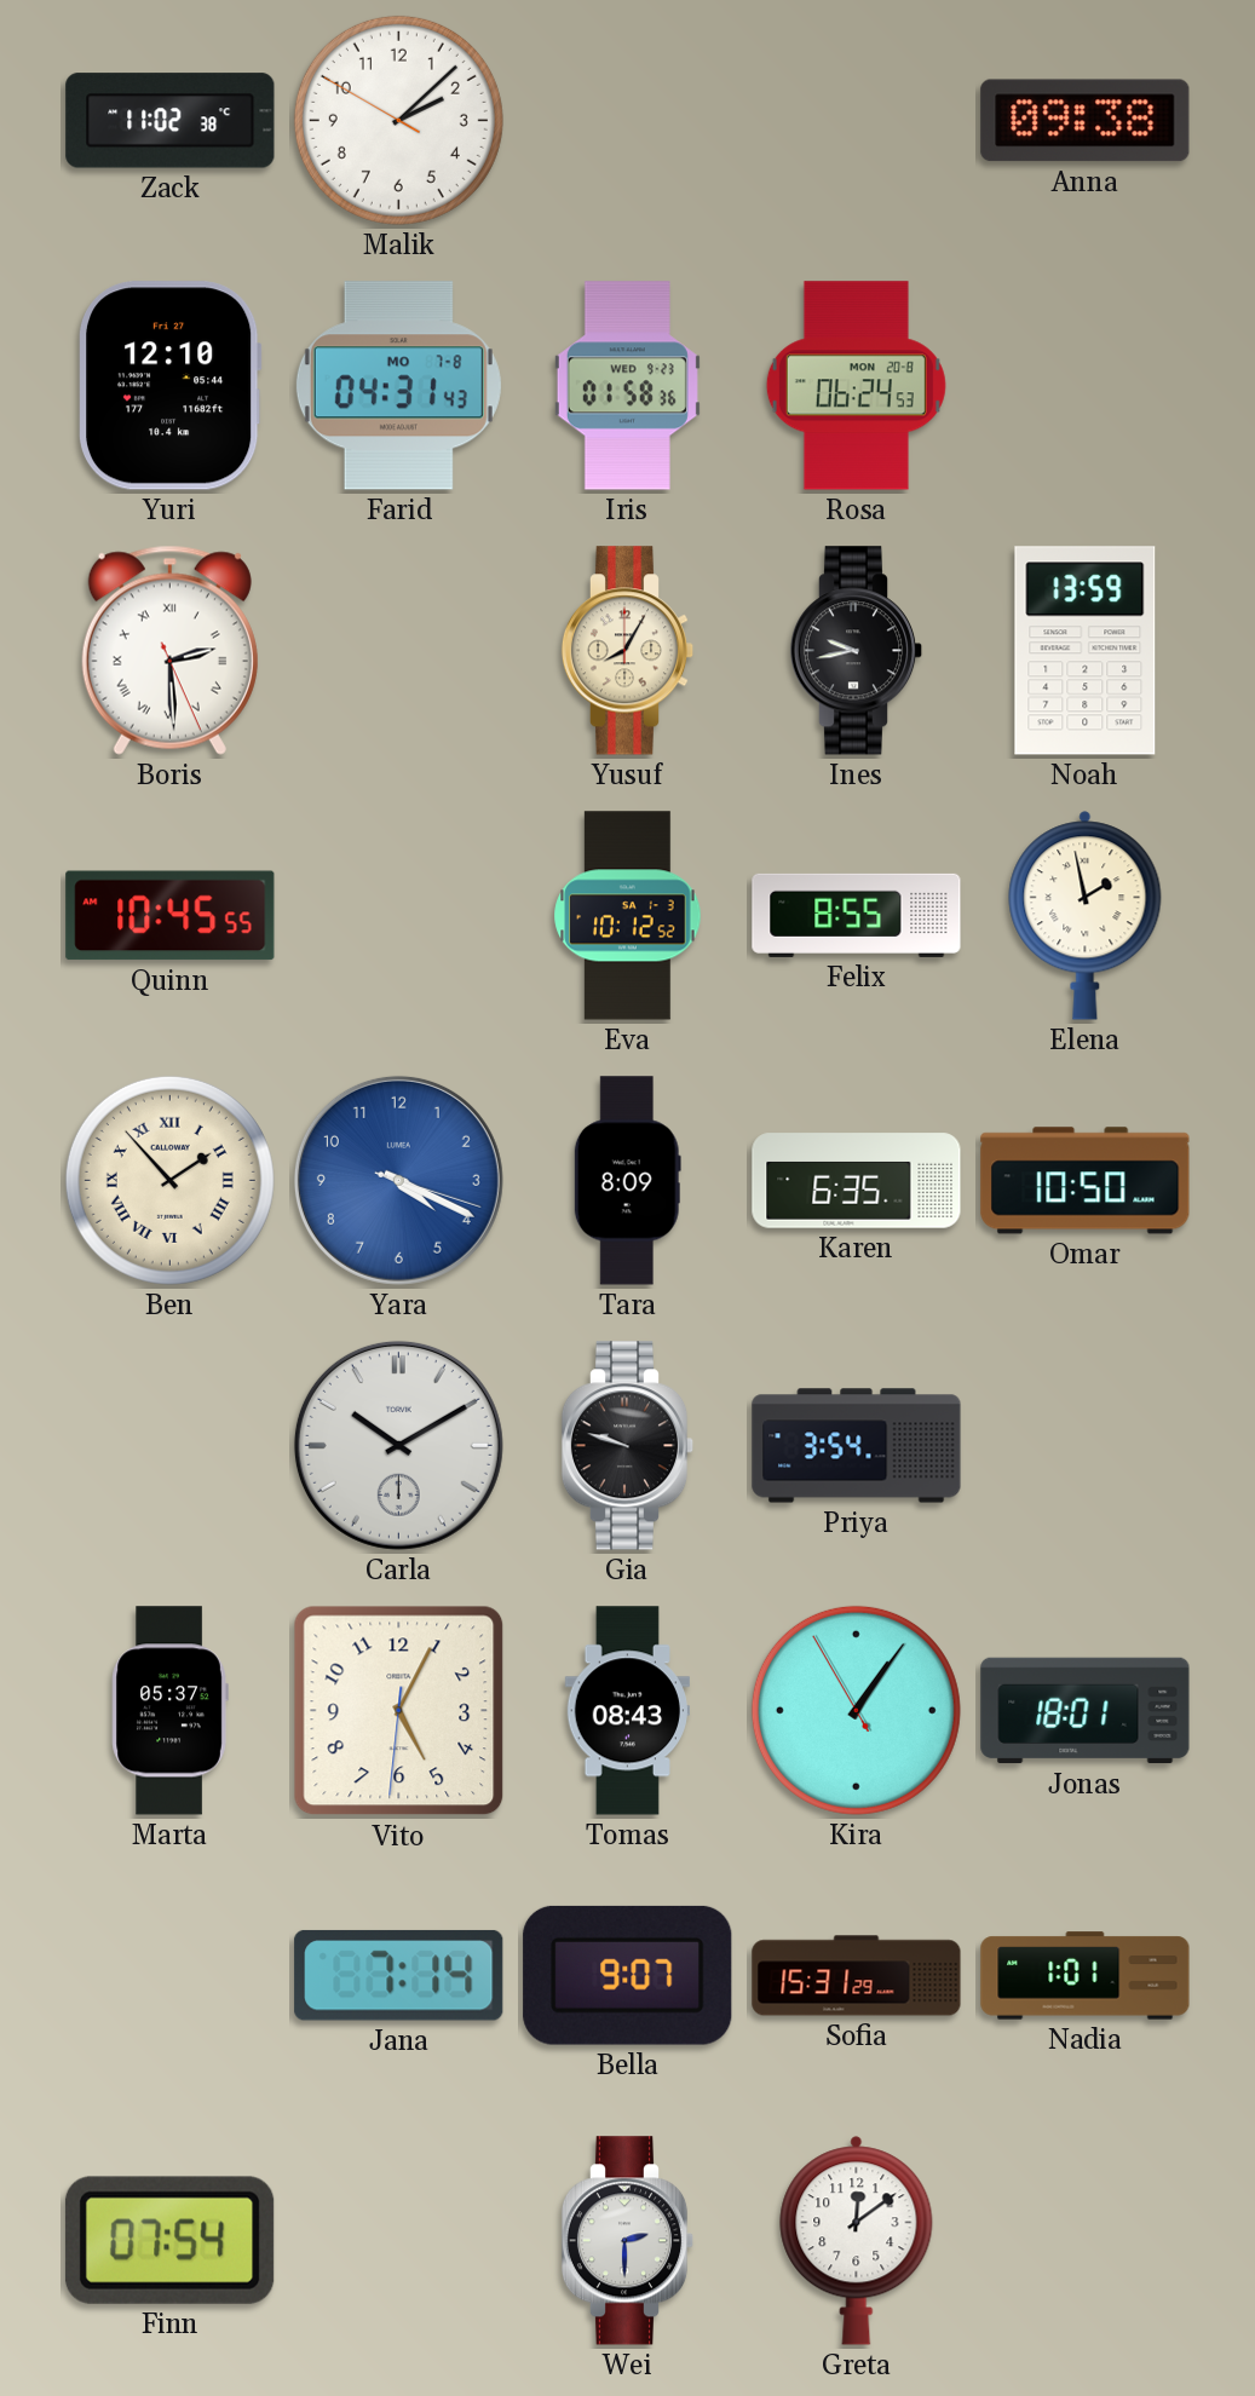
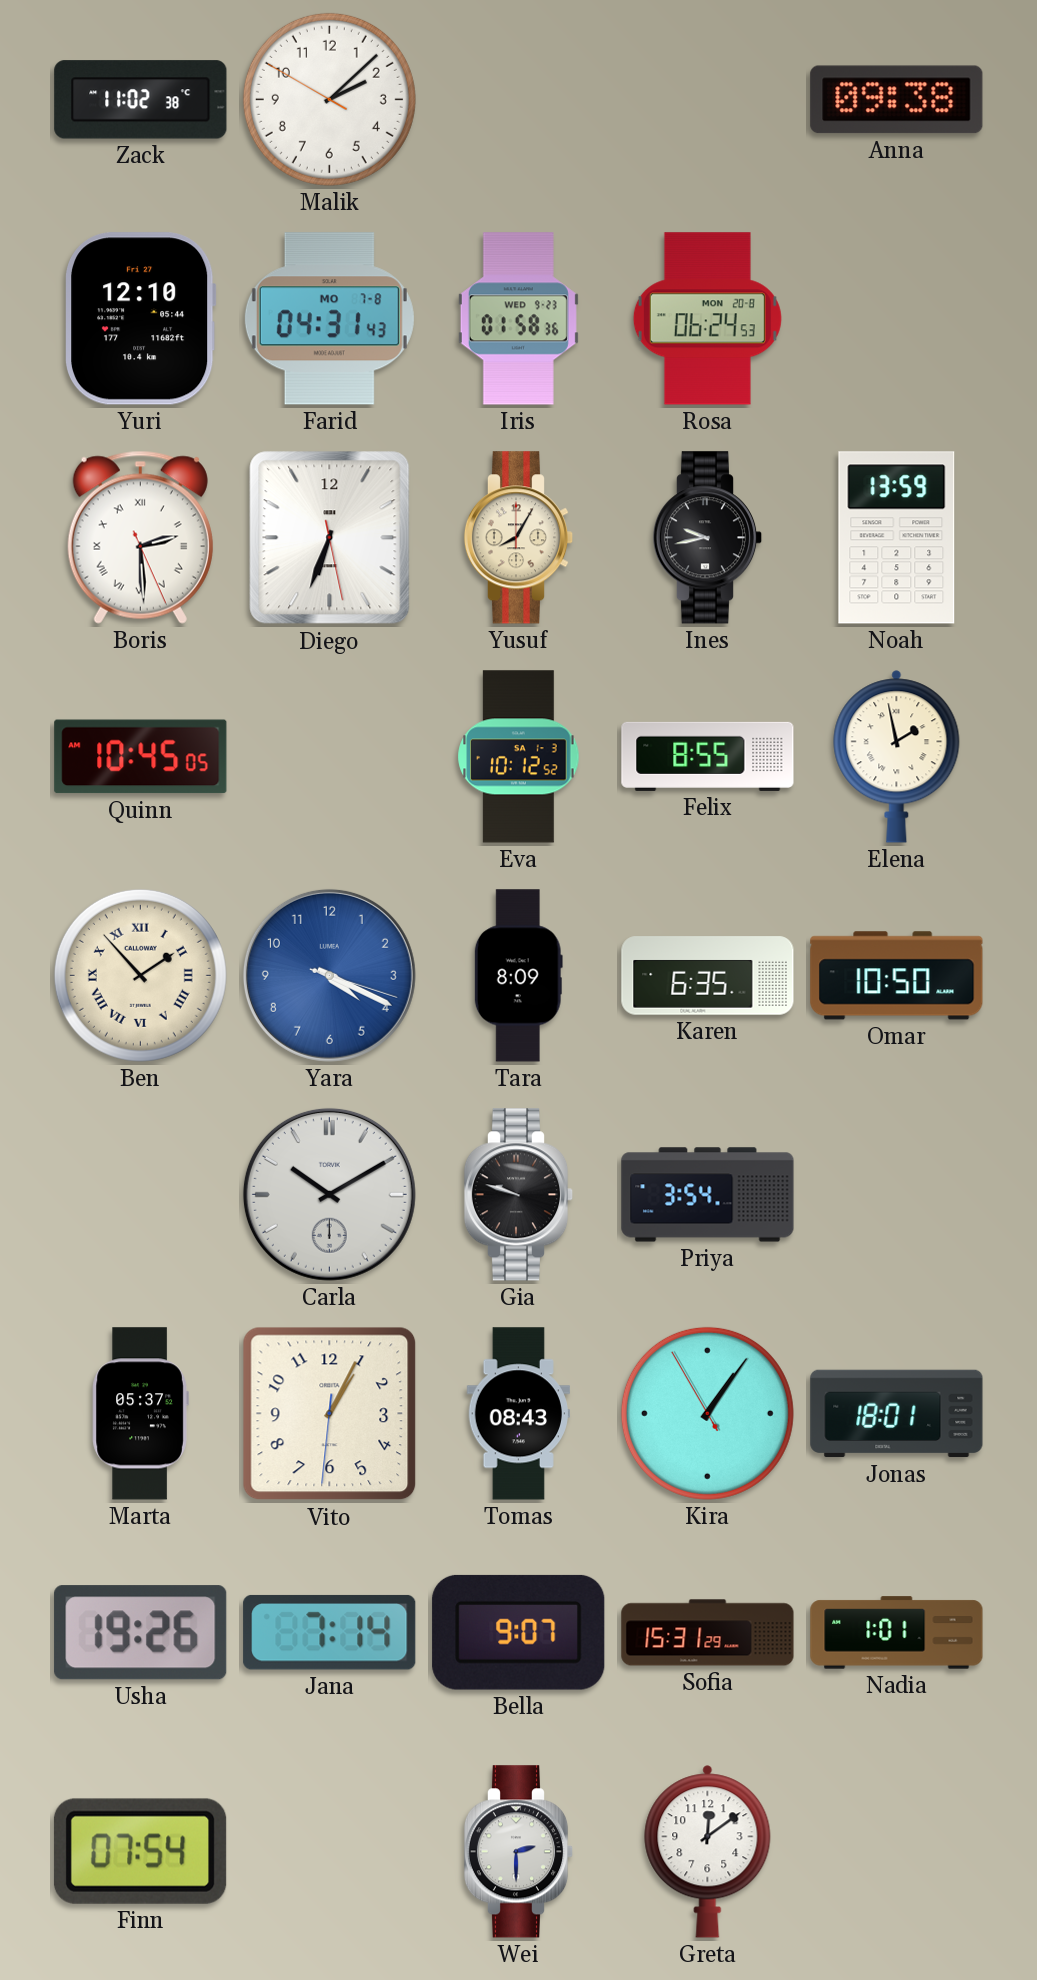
Diego: none -> 6:33
Quinn: 10:45:55 -> 10:45:05
Vito: 5:04 -> 1:04
Usha: none -> 19:26
